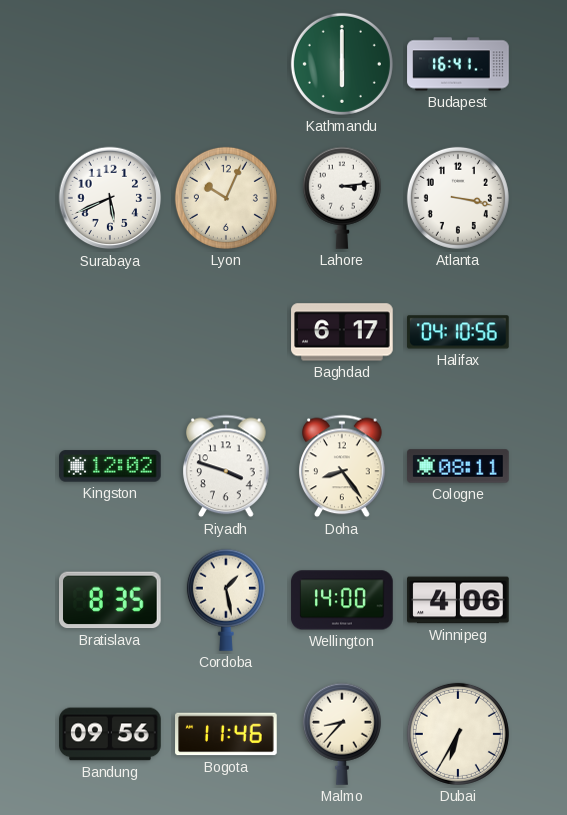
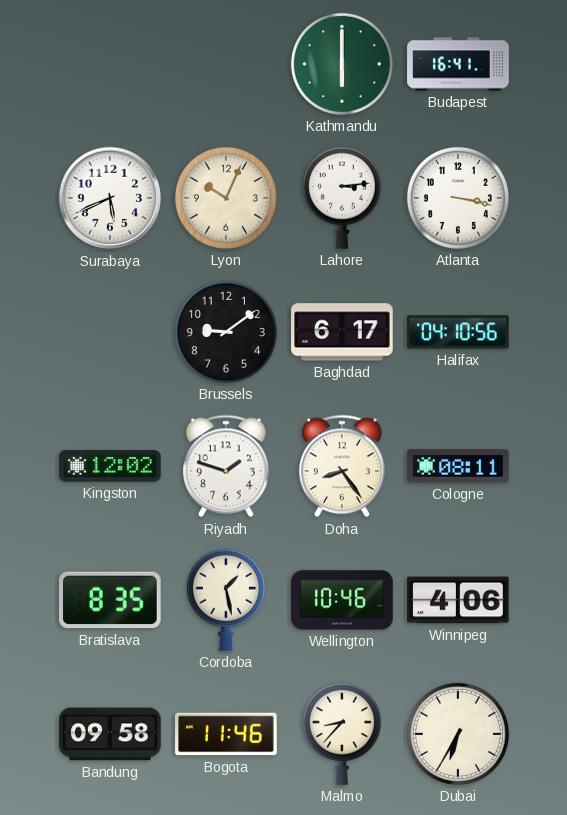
Brussels: none -> 9:09
Riyadh: 3:48 -> 1:48
Wellington: 14:00 -> 10:46
Bandung: 09:56 -> 09:58
